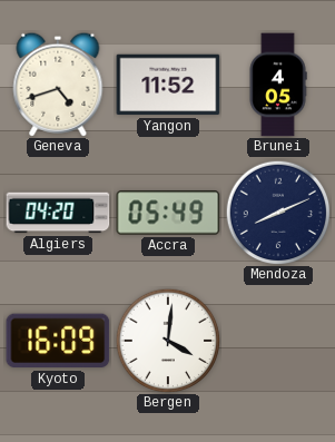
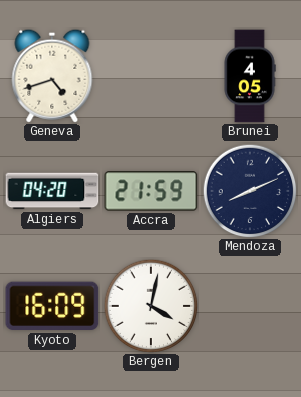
Yangon: 11:52 -> none
Accra: 05:49 -> 21:59
Bergen: 4:01 -> 4:02
